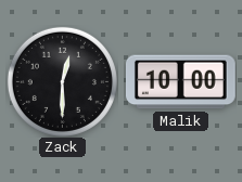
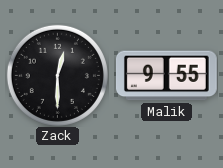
Malik: 10:00 -> 9:55
